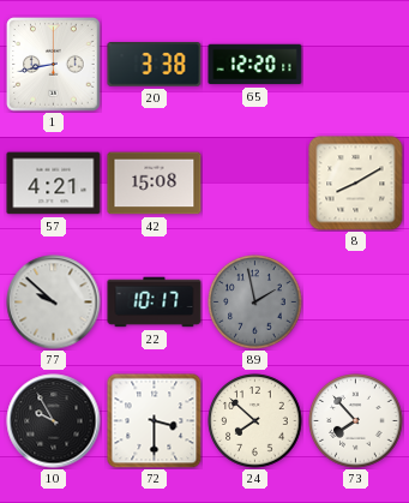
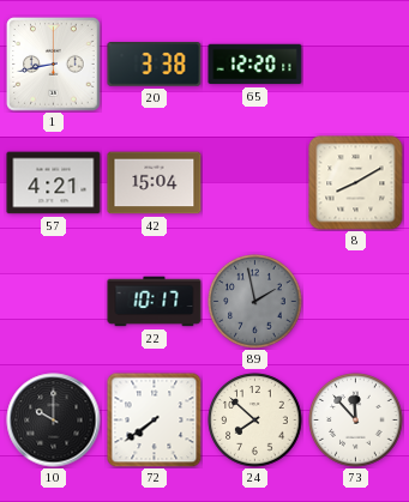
42: 15:08 -> 15:04
77: 9:52 -> none
10: 9:55 -> 10:00
72: 3:30 -> 7:39
73: 7:53 -> 11:53
